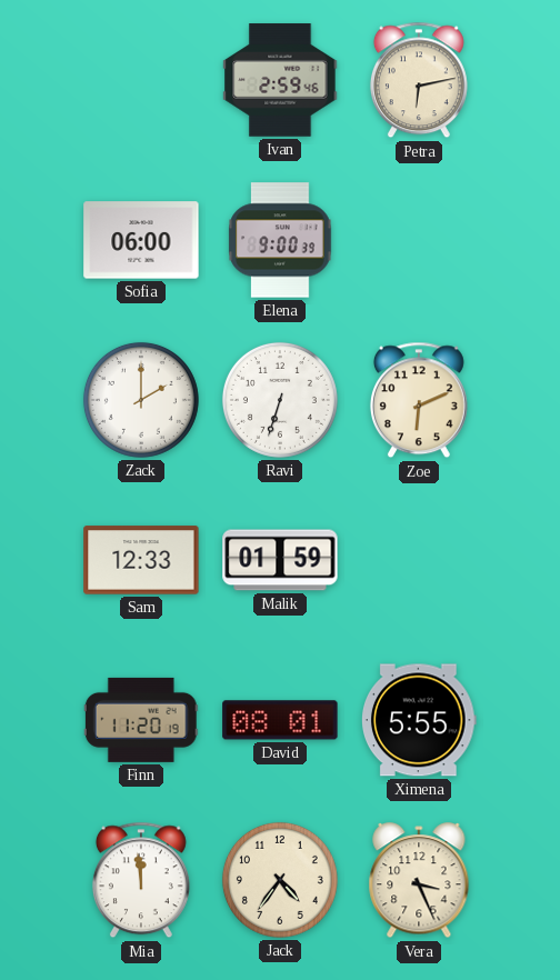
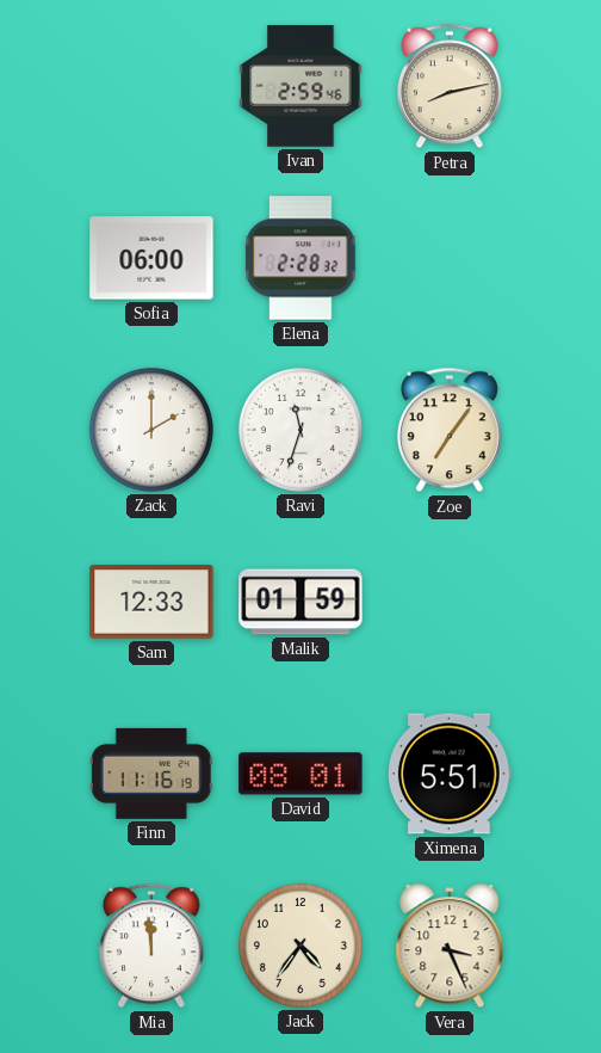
Petra: 6:13 -> 8:13
Elena: 9:00 -> 2:28
Ravi: 6:33 -> 11:33
Zoe: 6:11 -> 7:06
Finn: 11:20 -> 11:16
Ximena: 5:55 -> 5:51
